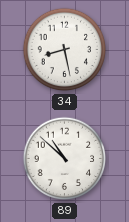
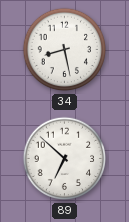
89: 10:52 -> 6:52
